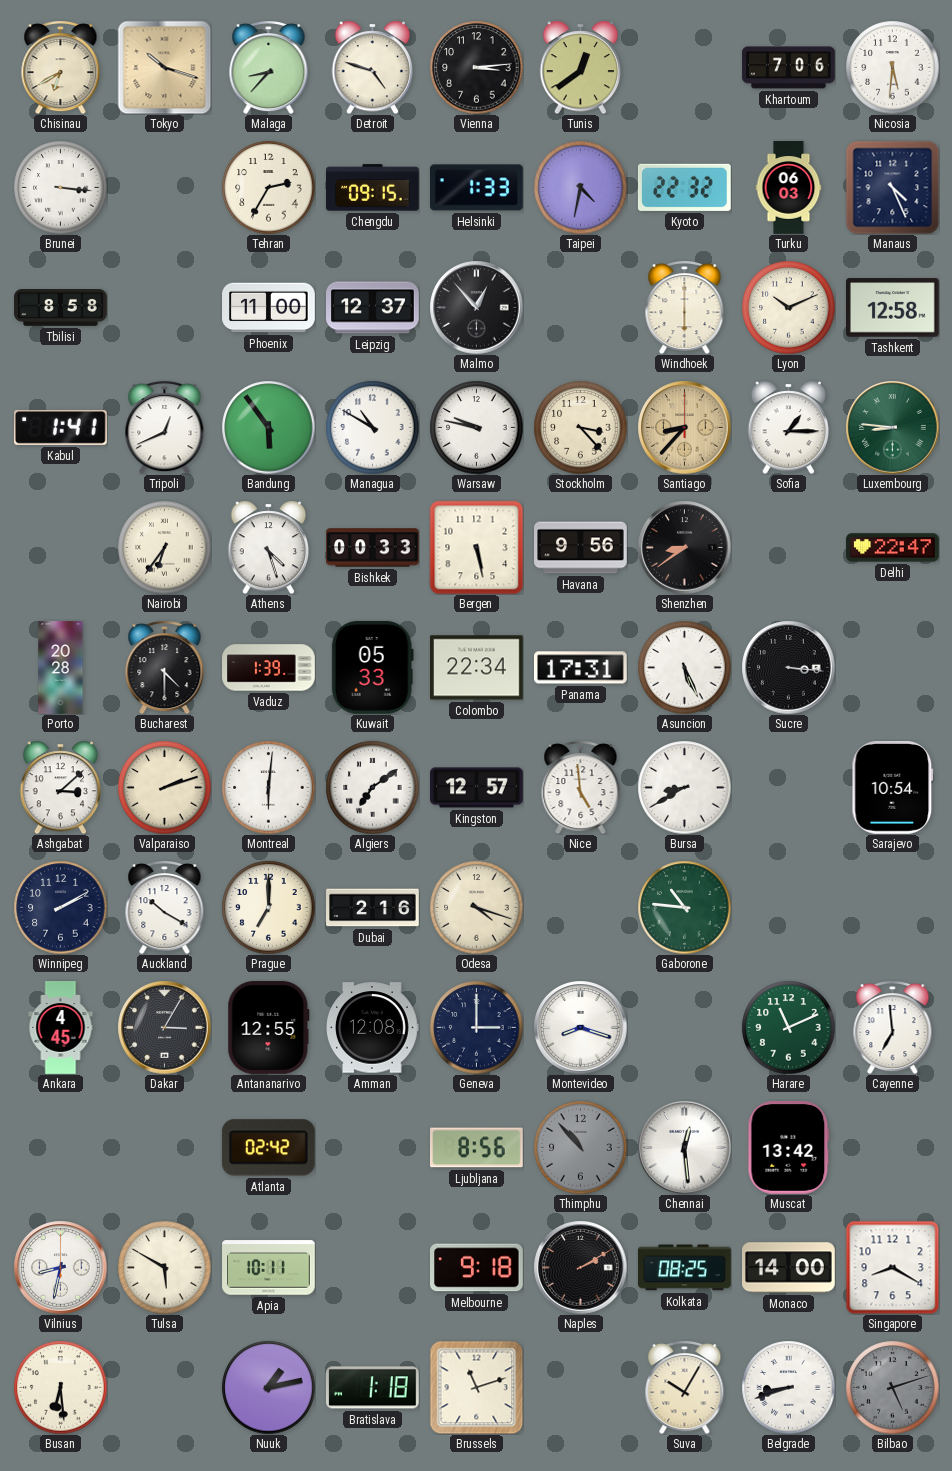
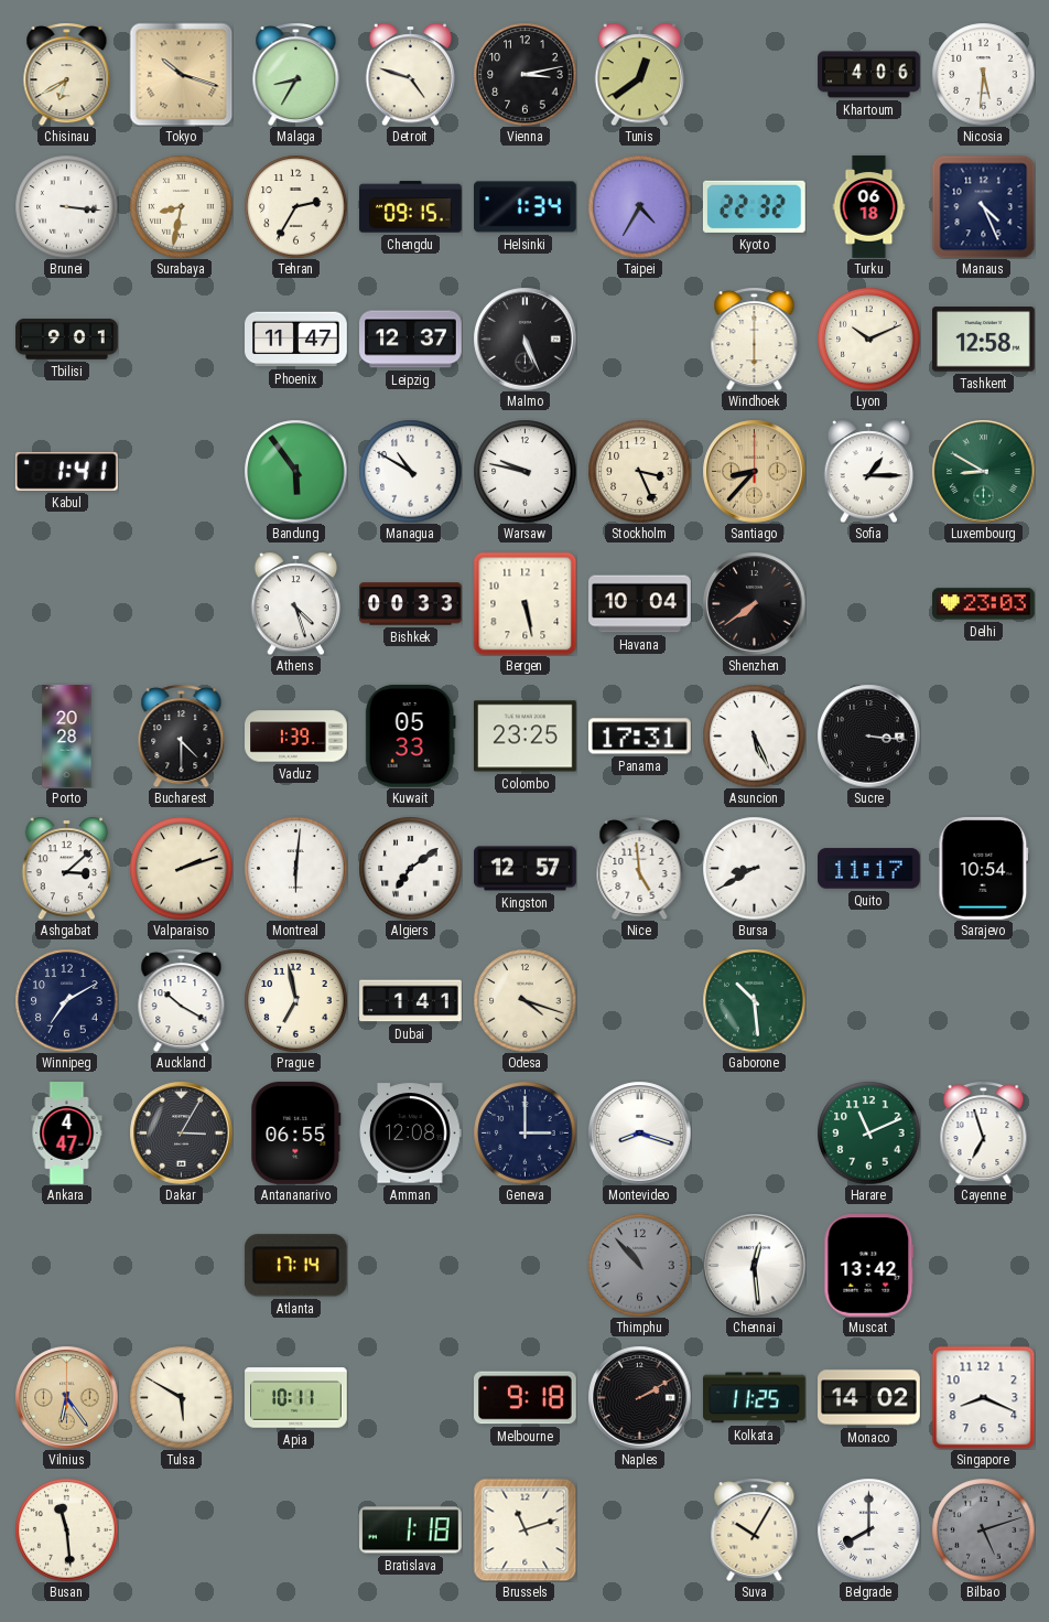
Malaga: 8:37 -> 8:35
Vienna: 3:14 -> 3:13
Khartoum: 7:06 -> 4:06
Surabaya: none -> 8:32
Helsinki: 1:33 -> 1:34
Taipei: 4:32 -> 4:35
Turku: 06:03 -> 06:18
Tbilisi: 8:58 -> 9:01
Phoenix: 11:00 -> 11:47
Malmo: 12:53 -> 5:26
Tripoli: 12:41 -> none
Stockholm: 3:23 -> 3:26
Luxembourg: 8:46 -> 8:50
Nairobi: 6:36 -> none
Havana: 9:56 -> 10:04
Shenzhen: 8:39 -> 7:39
Delhi: 22:47 -> 23:03
Colombo: 22:34 -> 23:25
Quito: none -> 11:17
Winnipeg: 2:10 -> 7:10
Prague: 7:00 -> 6:58
Dubai: 2:16 -> 1:41
Gaborone: 10:46 -> 10:29
Ankara: 4:45 -> 4:47
Antananarivo: 12:55 -> 06:55
Cayenne: 6:59 -> 6:57
Atlanta: 02:42 -> 17:14
Ljubljana: 8:56 -> none
Vilnius: 8:32 -> 6:24
Vilnius dial: white -> champagne
Kolkata: 08:25 -> 11:25
Monaco: 14:00 -> 14:02
Singapore: 8:20 -> 8:19
Busan: 6:29 -> 11:29
Nuuk: 1:13 -> none
Belgrade: 8:42 -> 8:00
